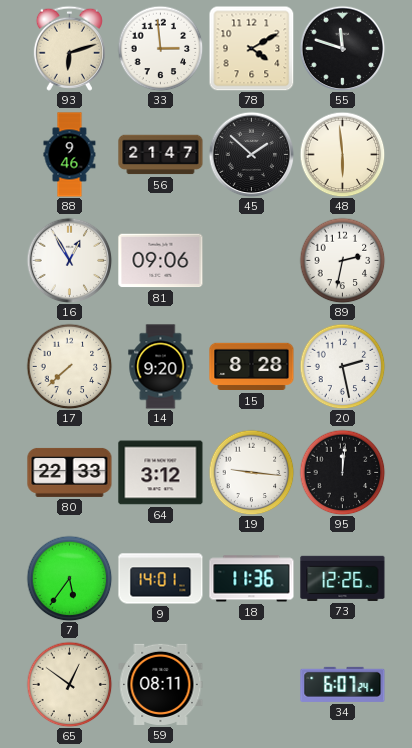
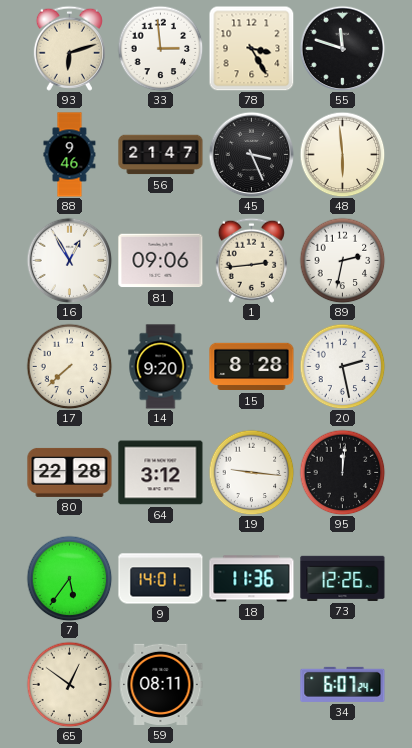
78: 4:10 -> 3:25
45: 1:52 -> 3:26
1: none -> 2:44
80: 22:33 -> 22:28
